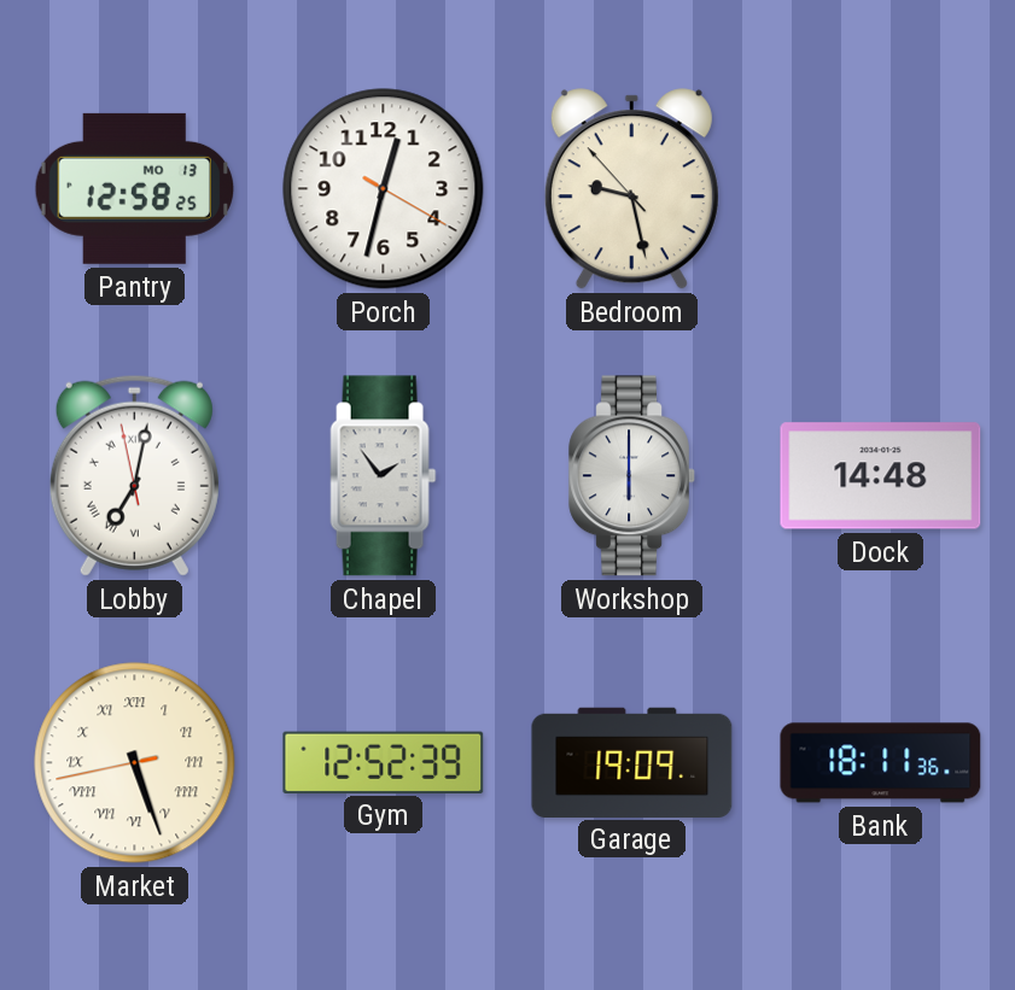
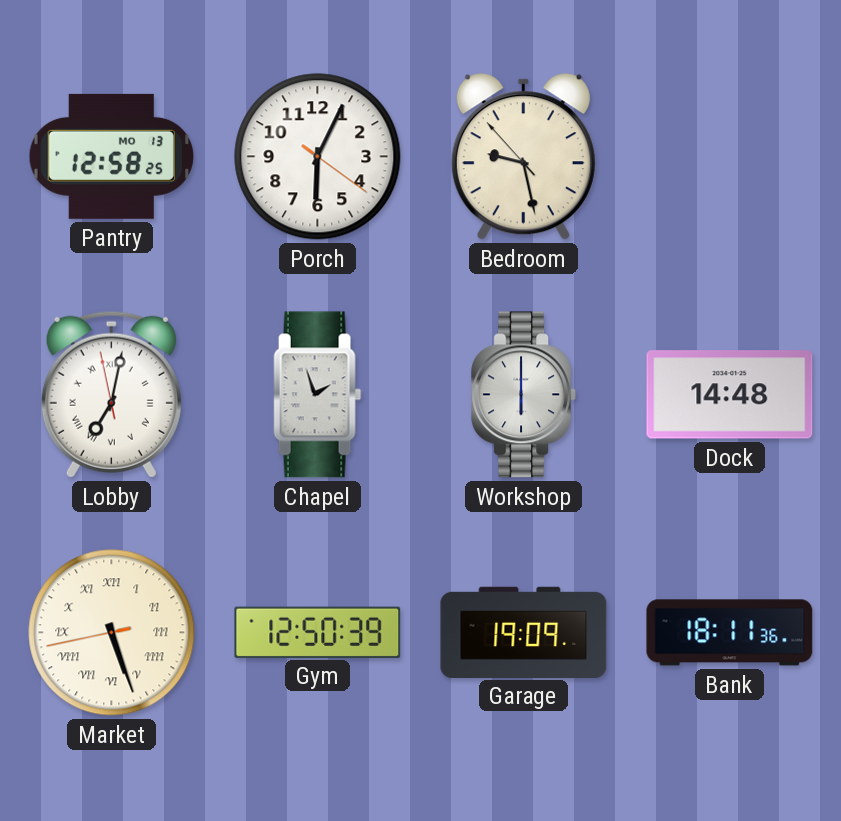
Porch: 12:32 -> 6:04
Chapel: 1:54 -> 1:57
Gym: 12:52 -> 12:50
